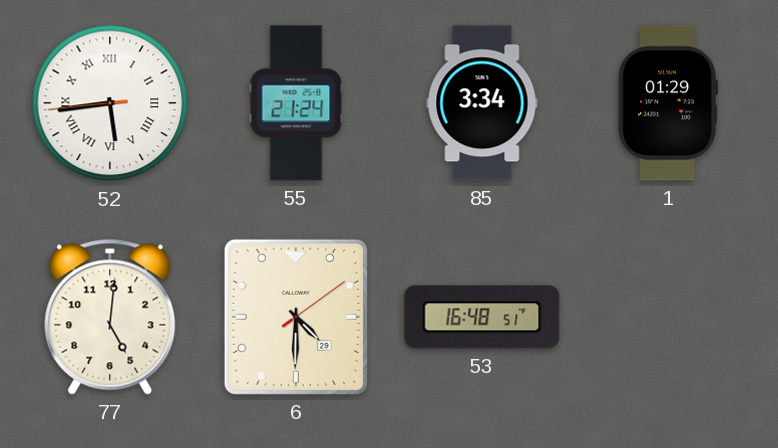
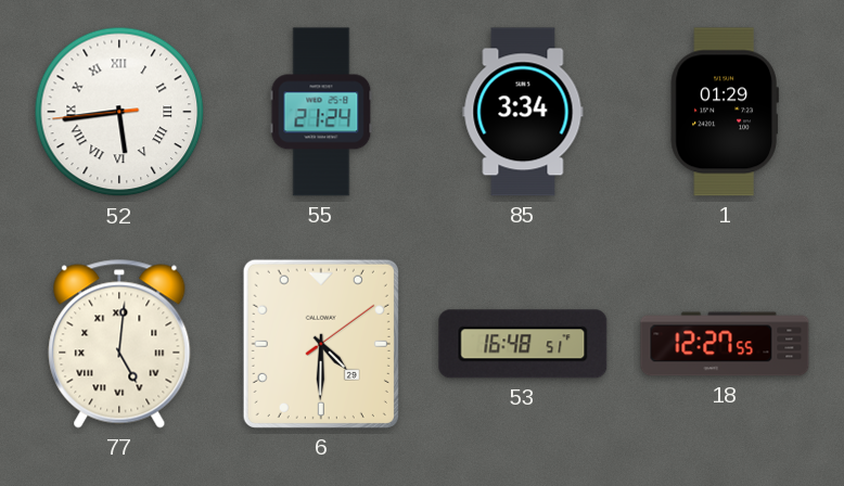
77 numerals: Arabic -> Roman
18: none -> 12:27
